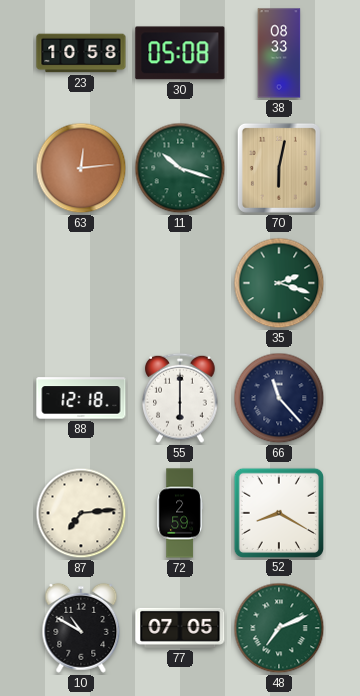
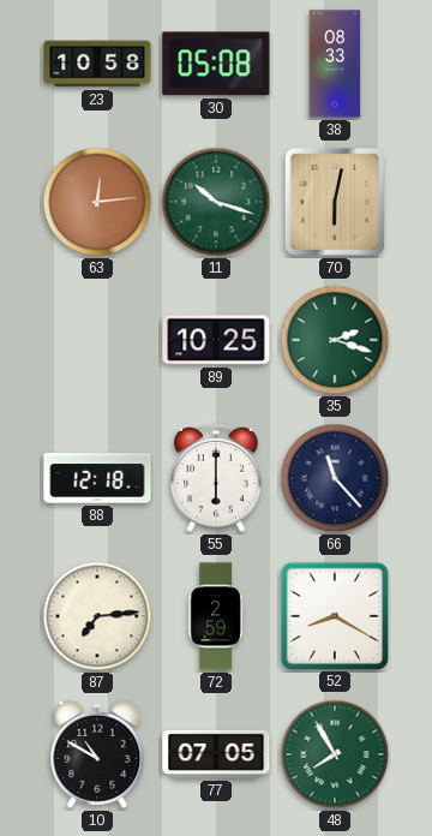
89: none -> 10:25
48: 7:11 -> 7:55
